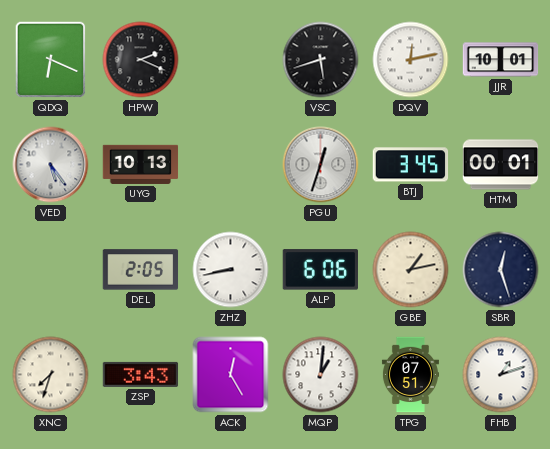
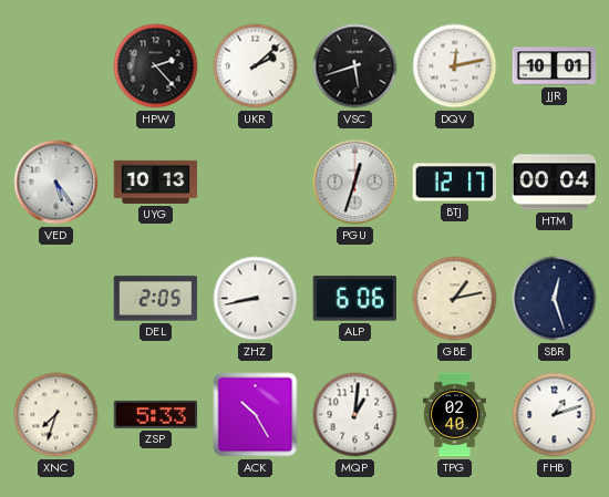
QDQ: 6:19 -> none
HPW: 2:19 -> 2:23
UKR: none -> 2:08
BTJ: 3:45 -> 12:17
HTM: 00:01 -> 00:04
ZSP: 3:43 -> 5:33
ACK: 12:25 -> 10:25
TPG: 07:51 -> 02:40
